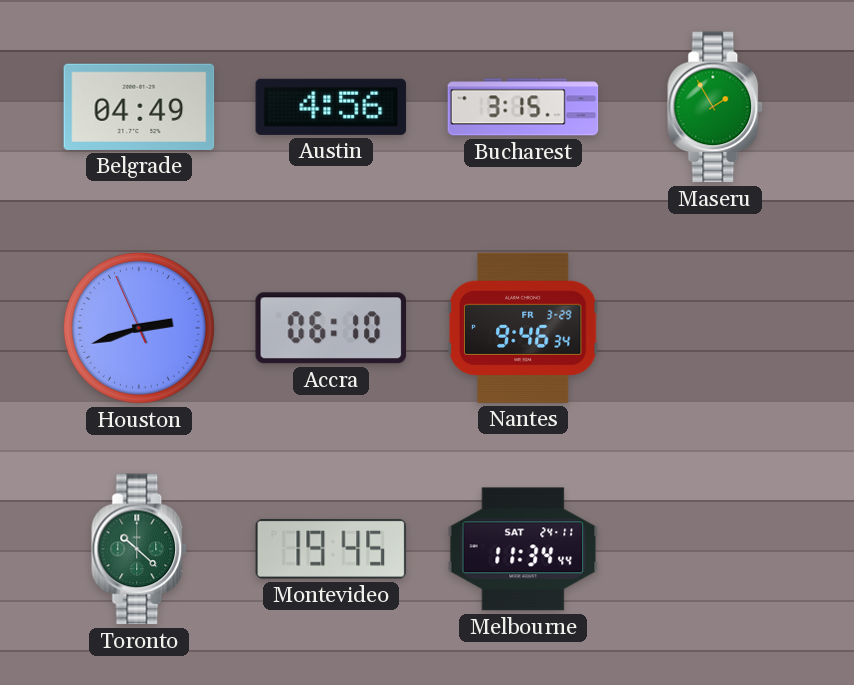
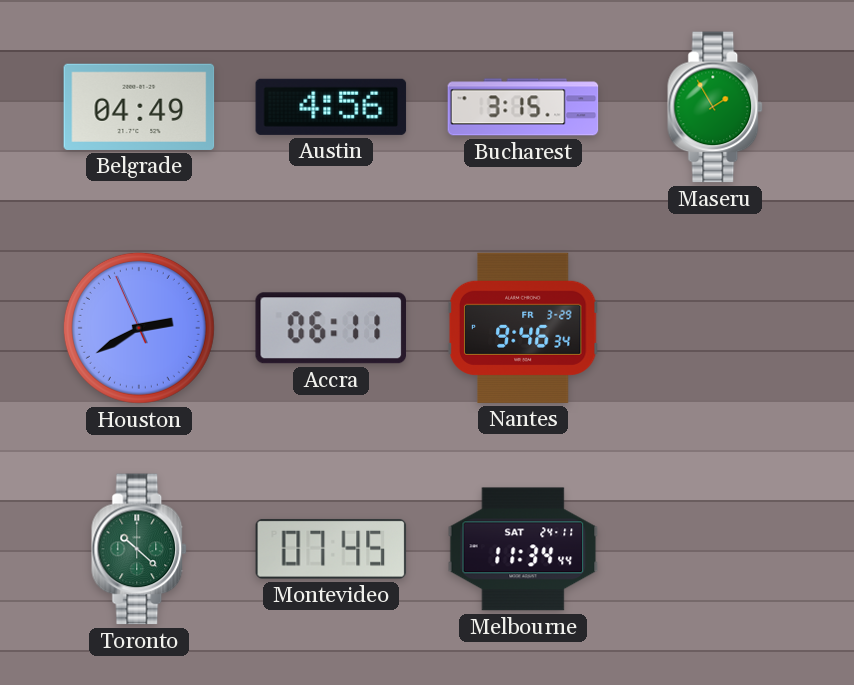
Houston: 2:41 -> 2:39
Accra: 06:10 -> 06:11
Montevideo: 19:45 -> 07:45
